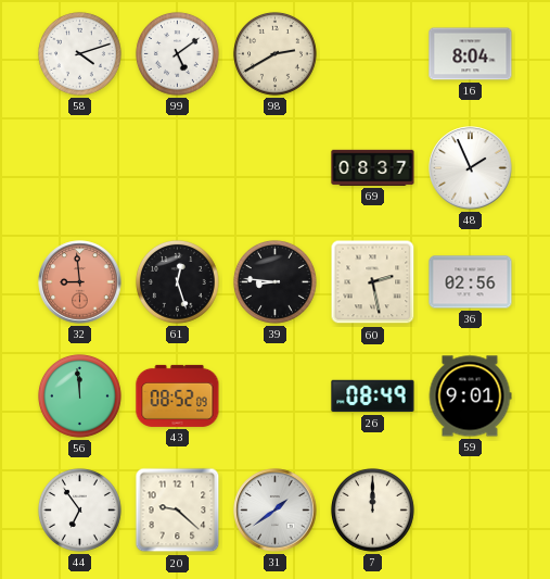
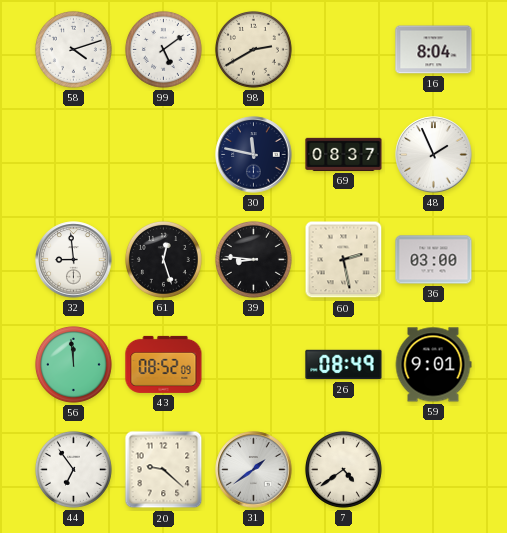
30: none -> 11:47
32 dial: salmon -> white
36: 02:56 -> 03:00
7: 12:00 -> 4:39
